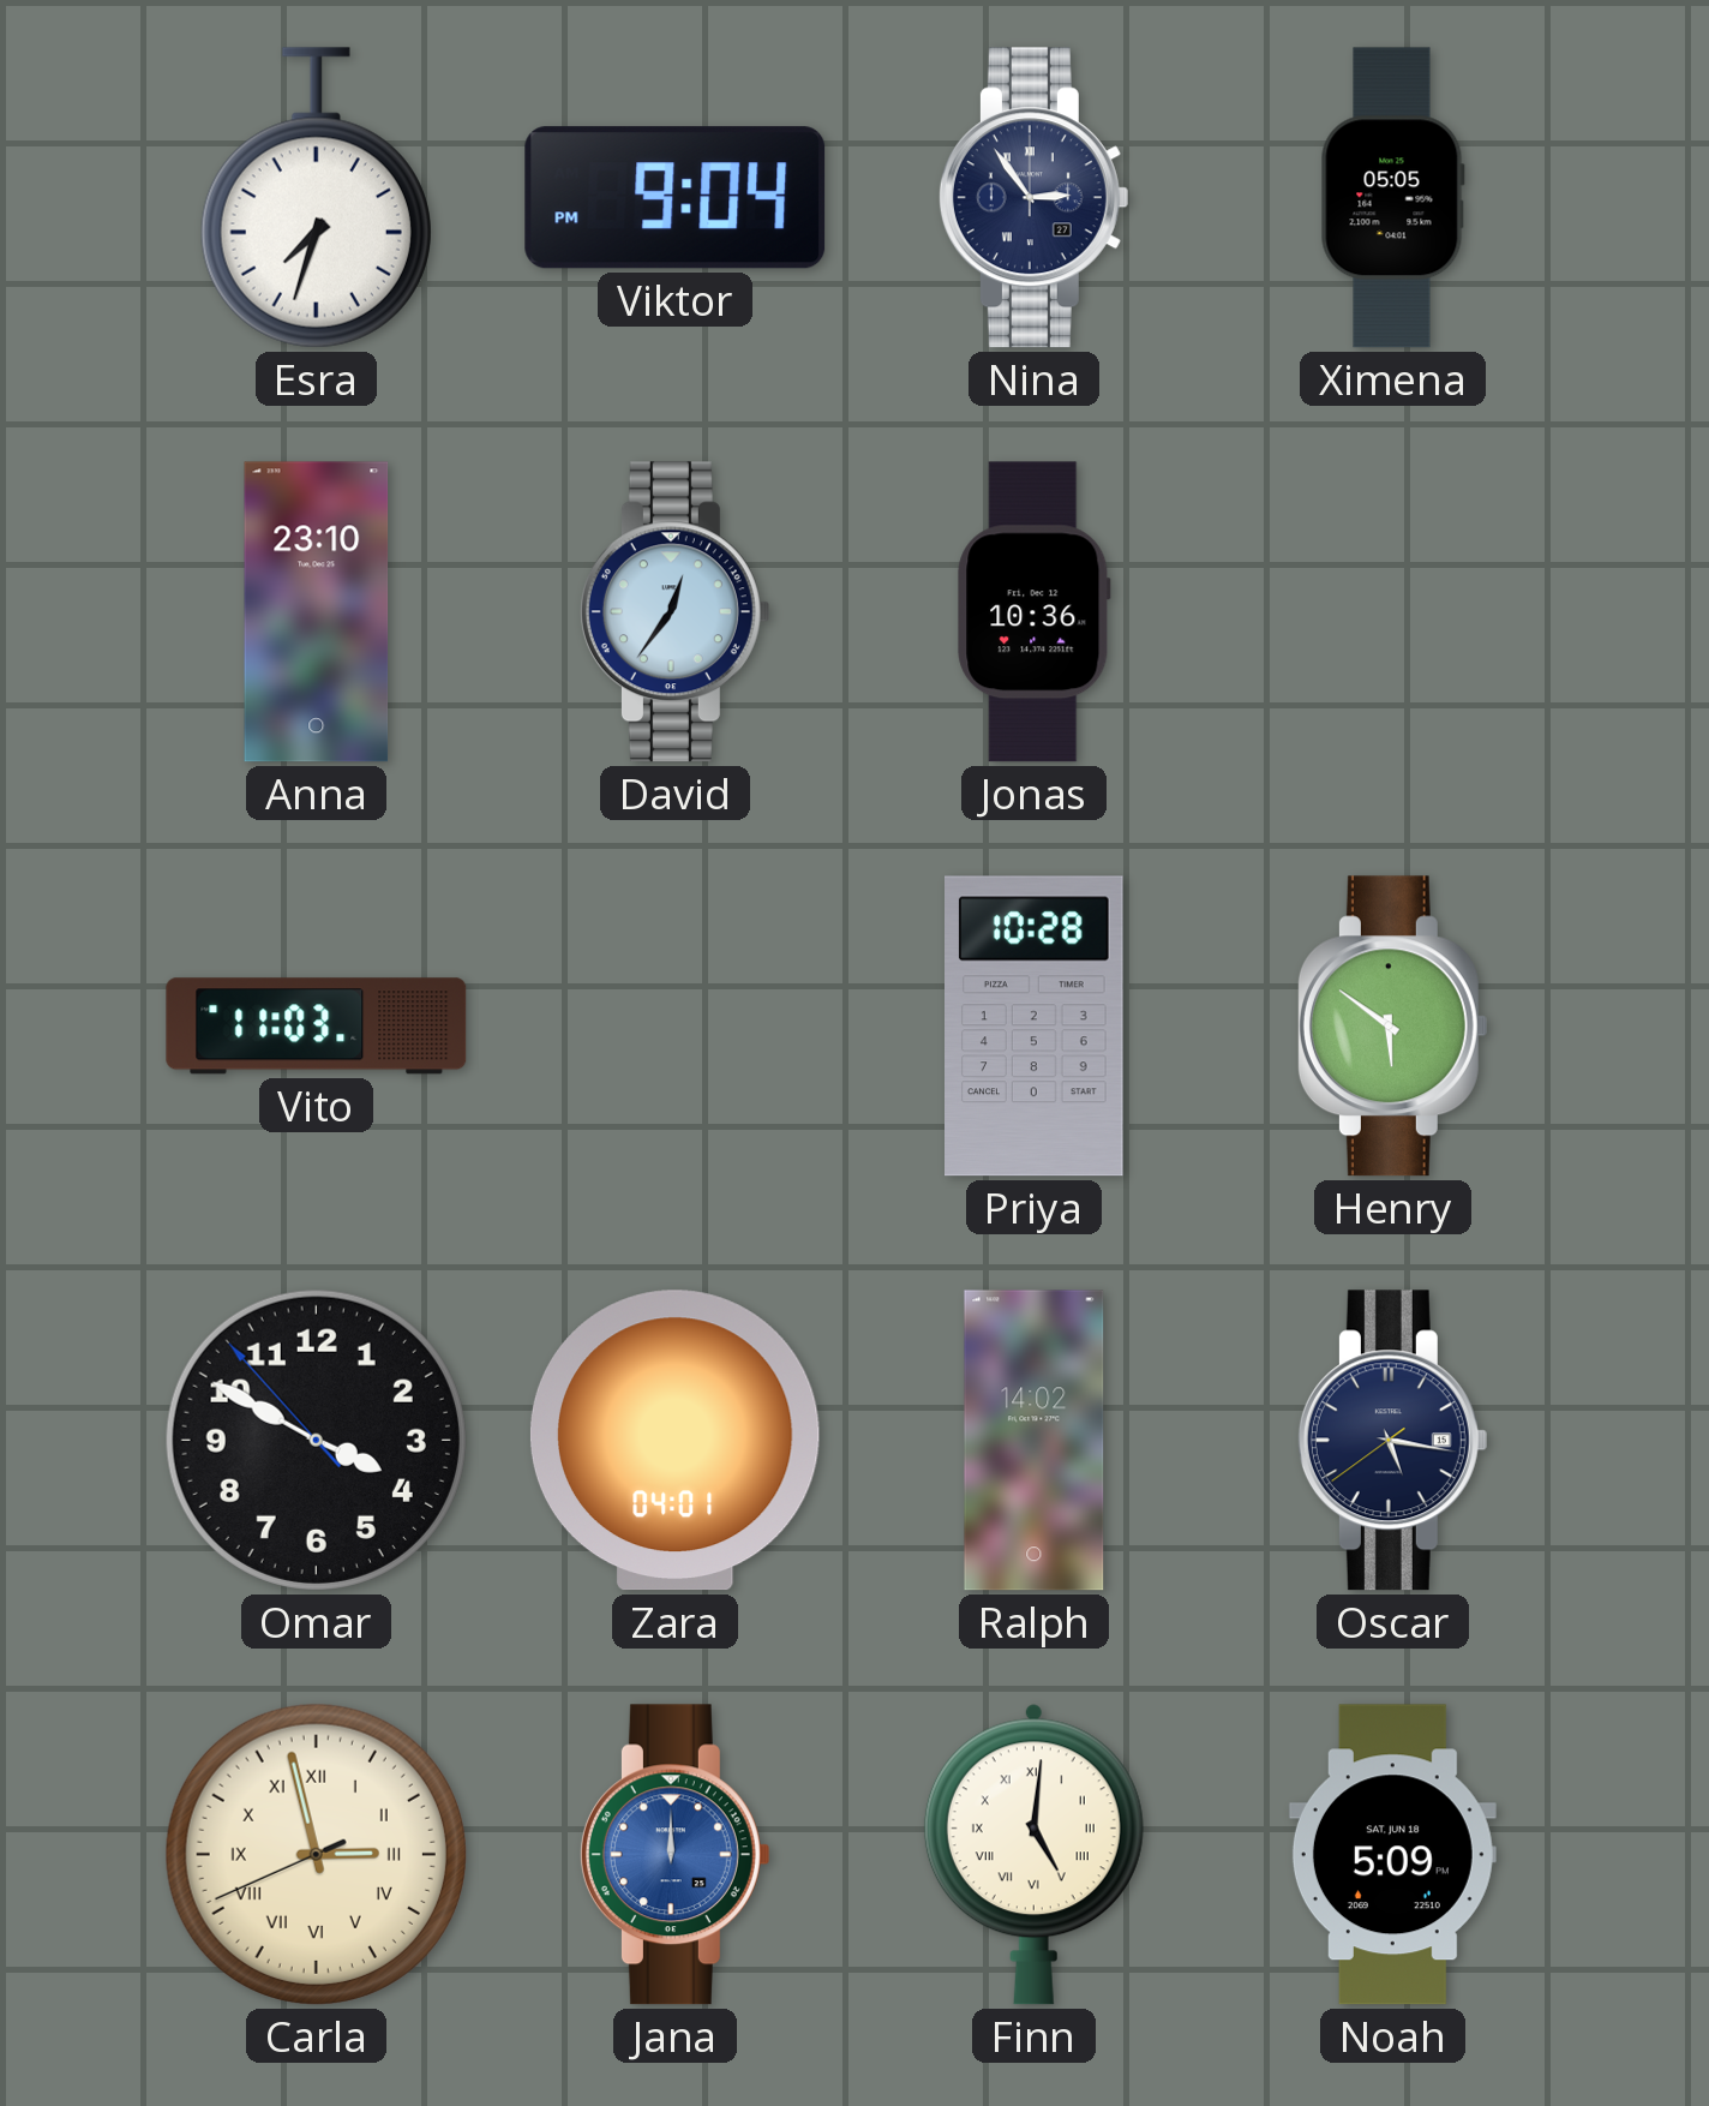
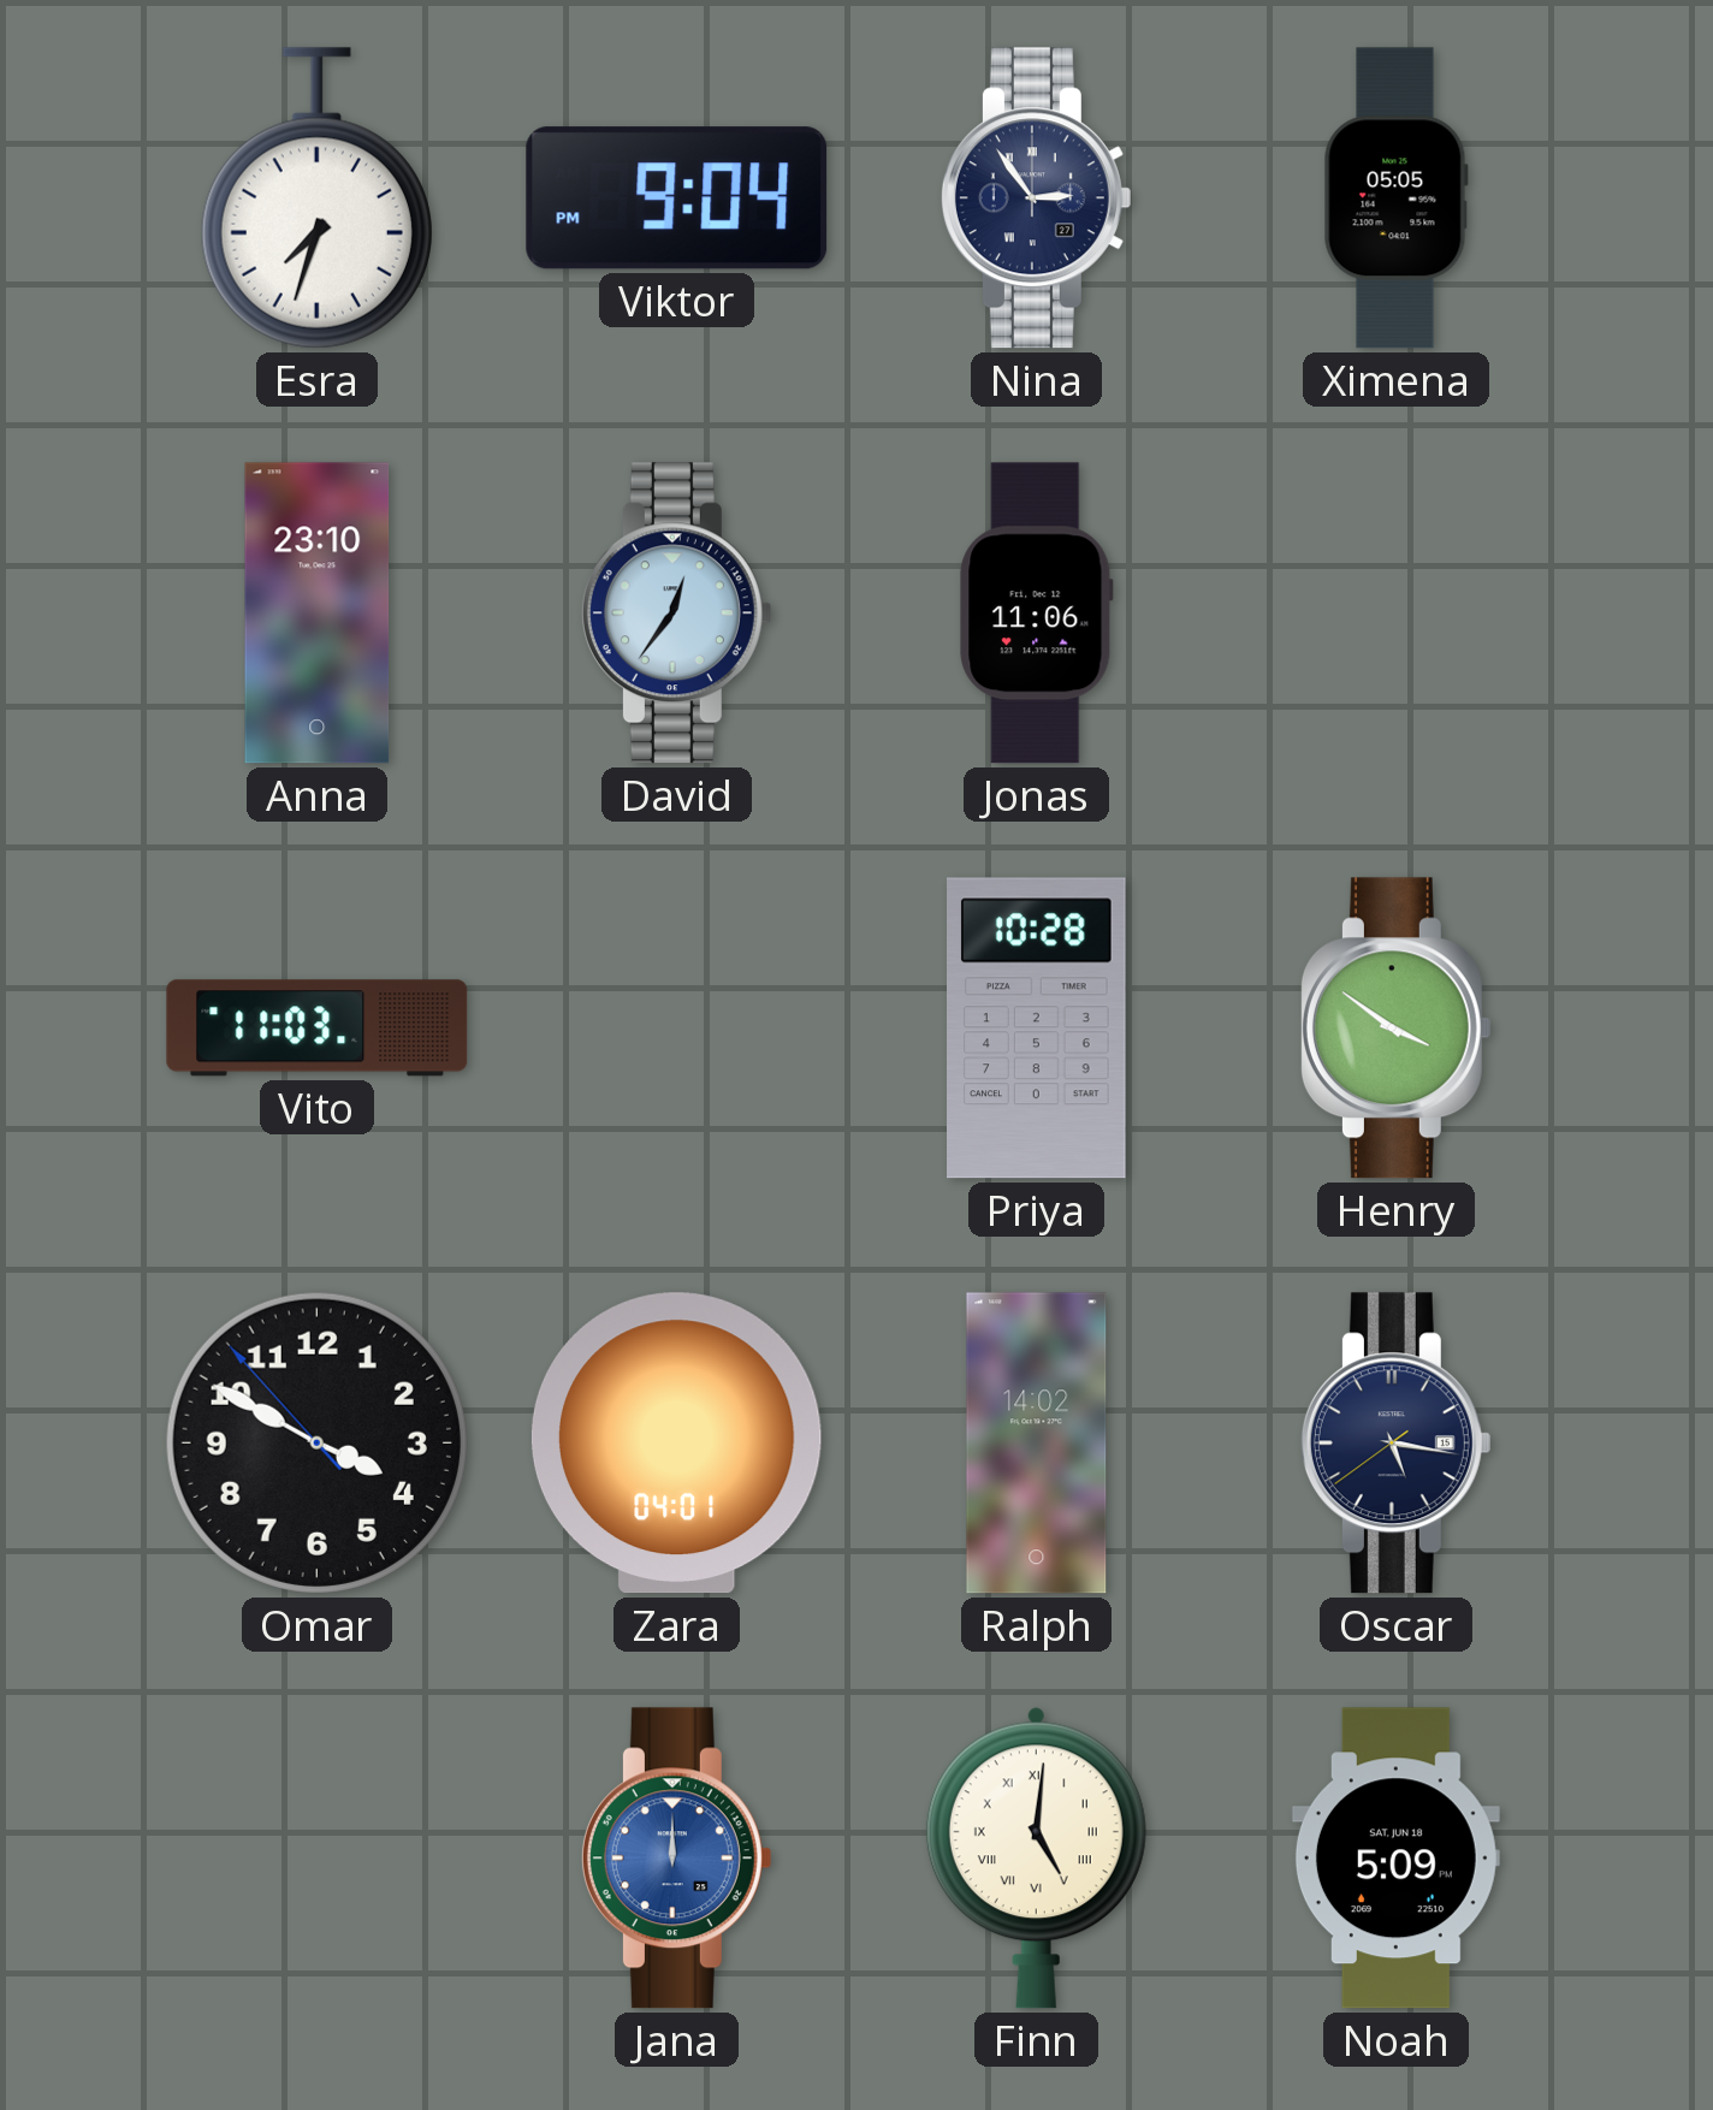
Jonas: 10:36 -> 11:06
Henry: 5:51 -> 3:51
Carla: 2:57 -> none
